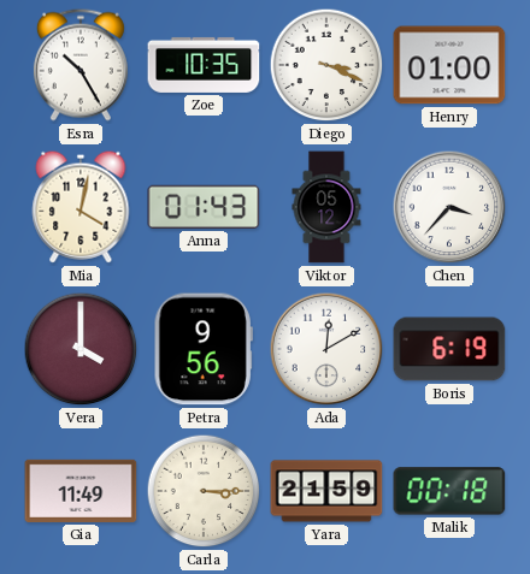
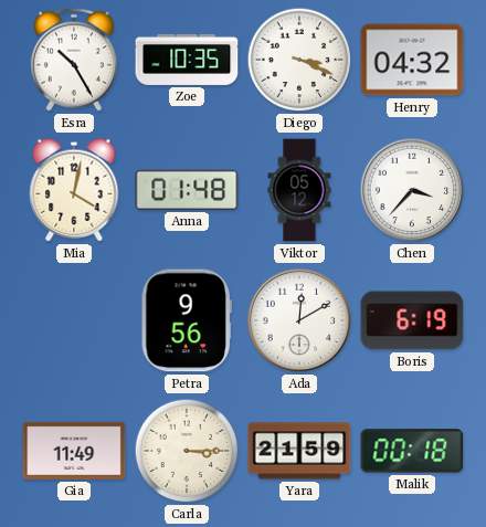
Henry: 01:00 -> 04:32
Anna: 01:43 -> 01:48
Vera: 4:00 -> none
